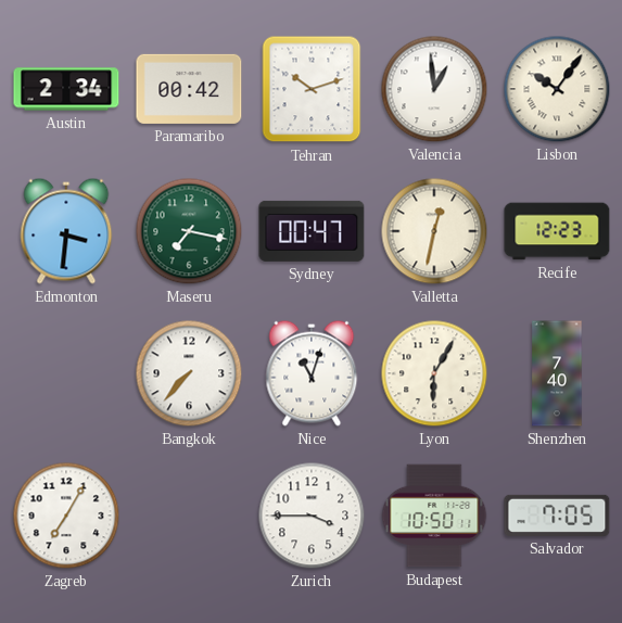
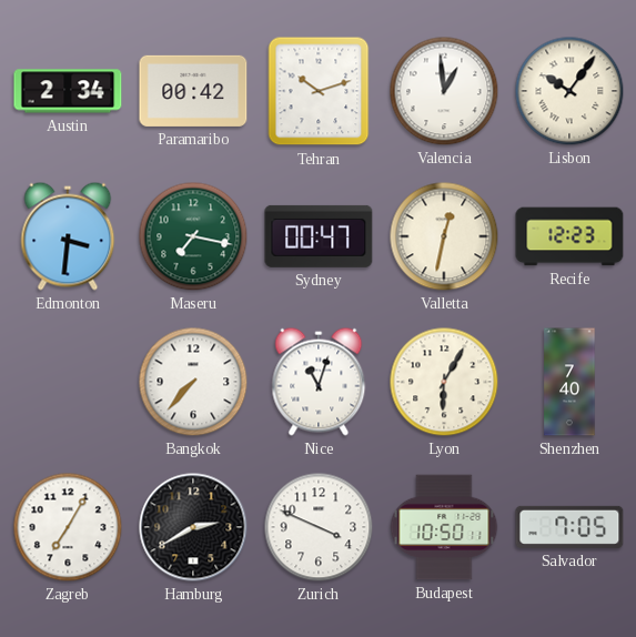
Hamburg: none -> 2:40
Zurich: 3:45 -> 3:49
